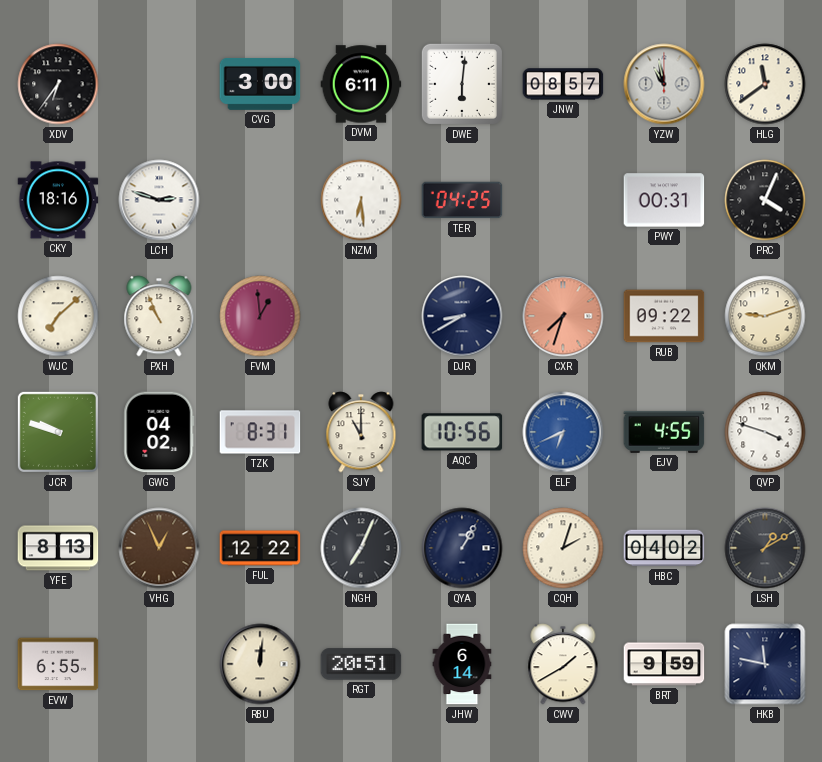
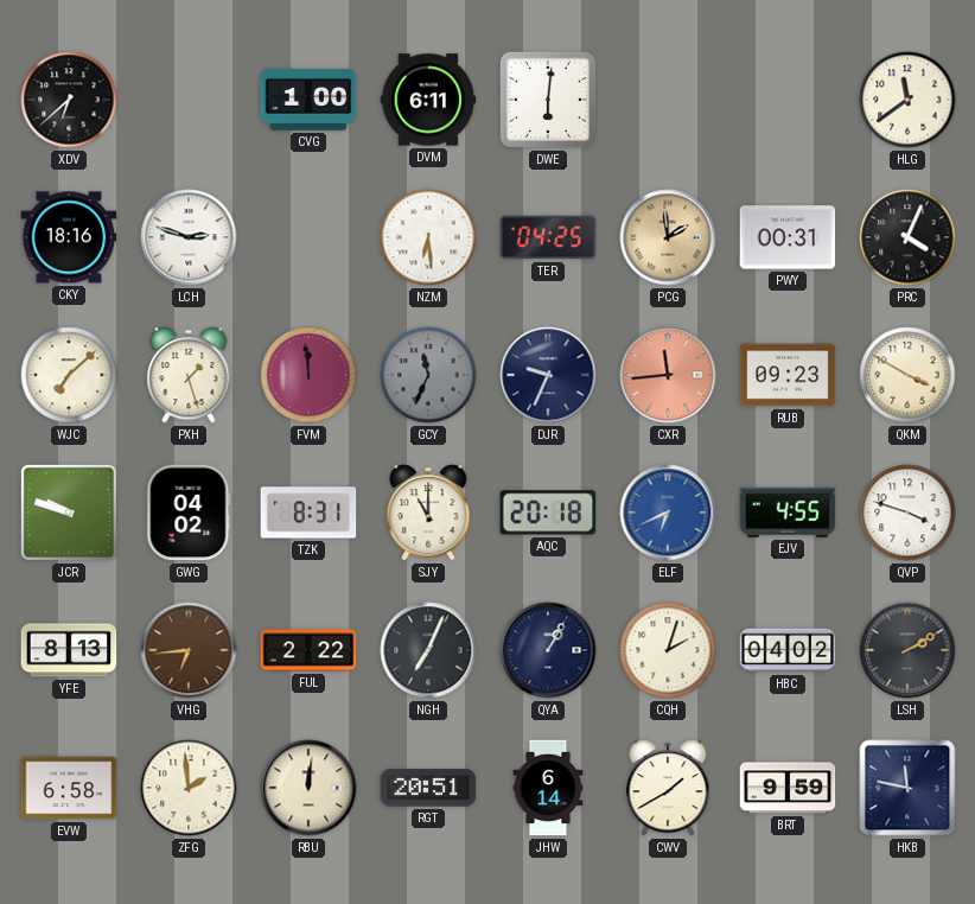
XDV: 6:36 -> 6:38
CVG: 3:00 -> 1:00
JNW: 08:57 -> none
YZW: 10:58 -> none
PCG: none -> 1:59
PXH: 10:56 -> 1:27
FVM: 12:59 -> 11:59
GCY: none -> 11:34
DJR: 8:40 -> 9:34
CXR: 7:33 -> 11:44
RUB: 09:22 -> 09:23
QKM: 9:12 -> 3:50
AQC: 10:56 -> 20:18
VHG: 12:56 -> 6:44
FUL: 12:22 -> 2:22
LSH: 1:10 -> 2:10
EVW: 6:55 -> 6:58
ZFG: none -> 1:59
